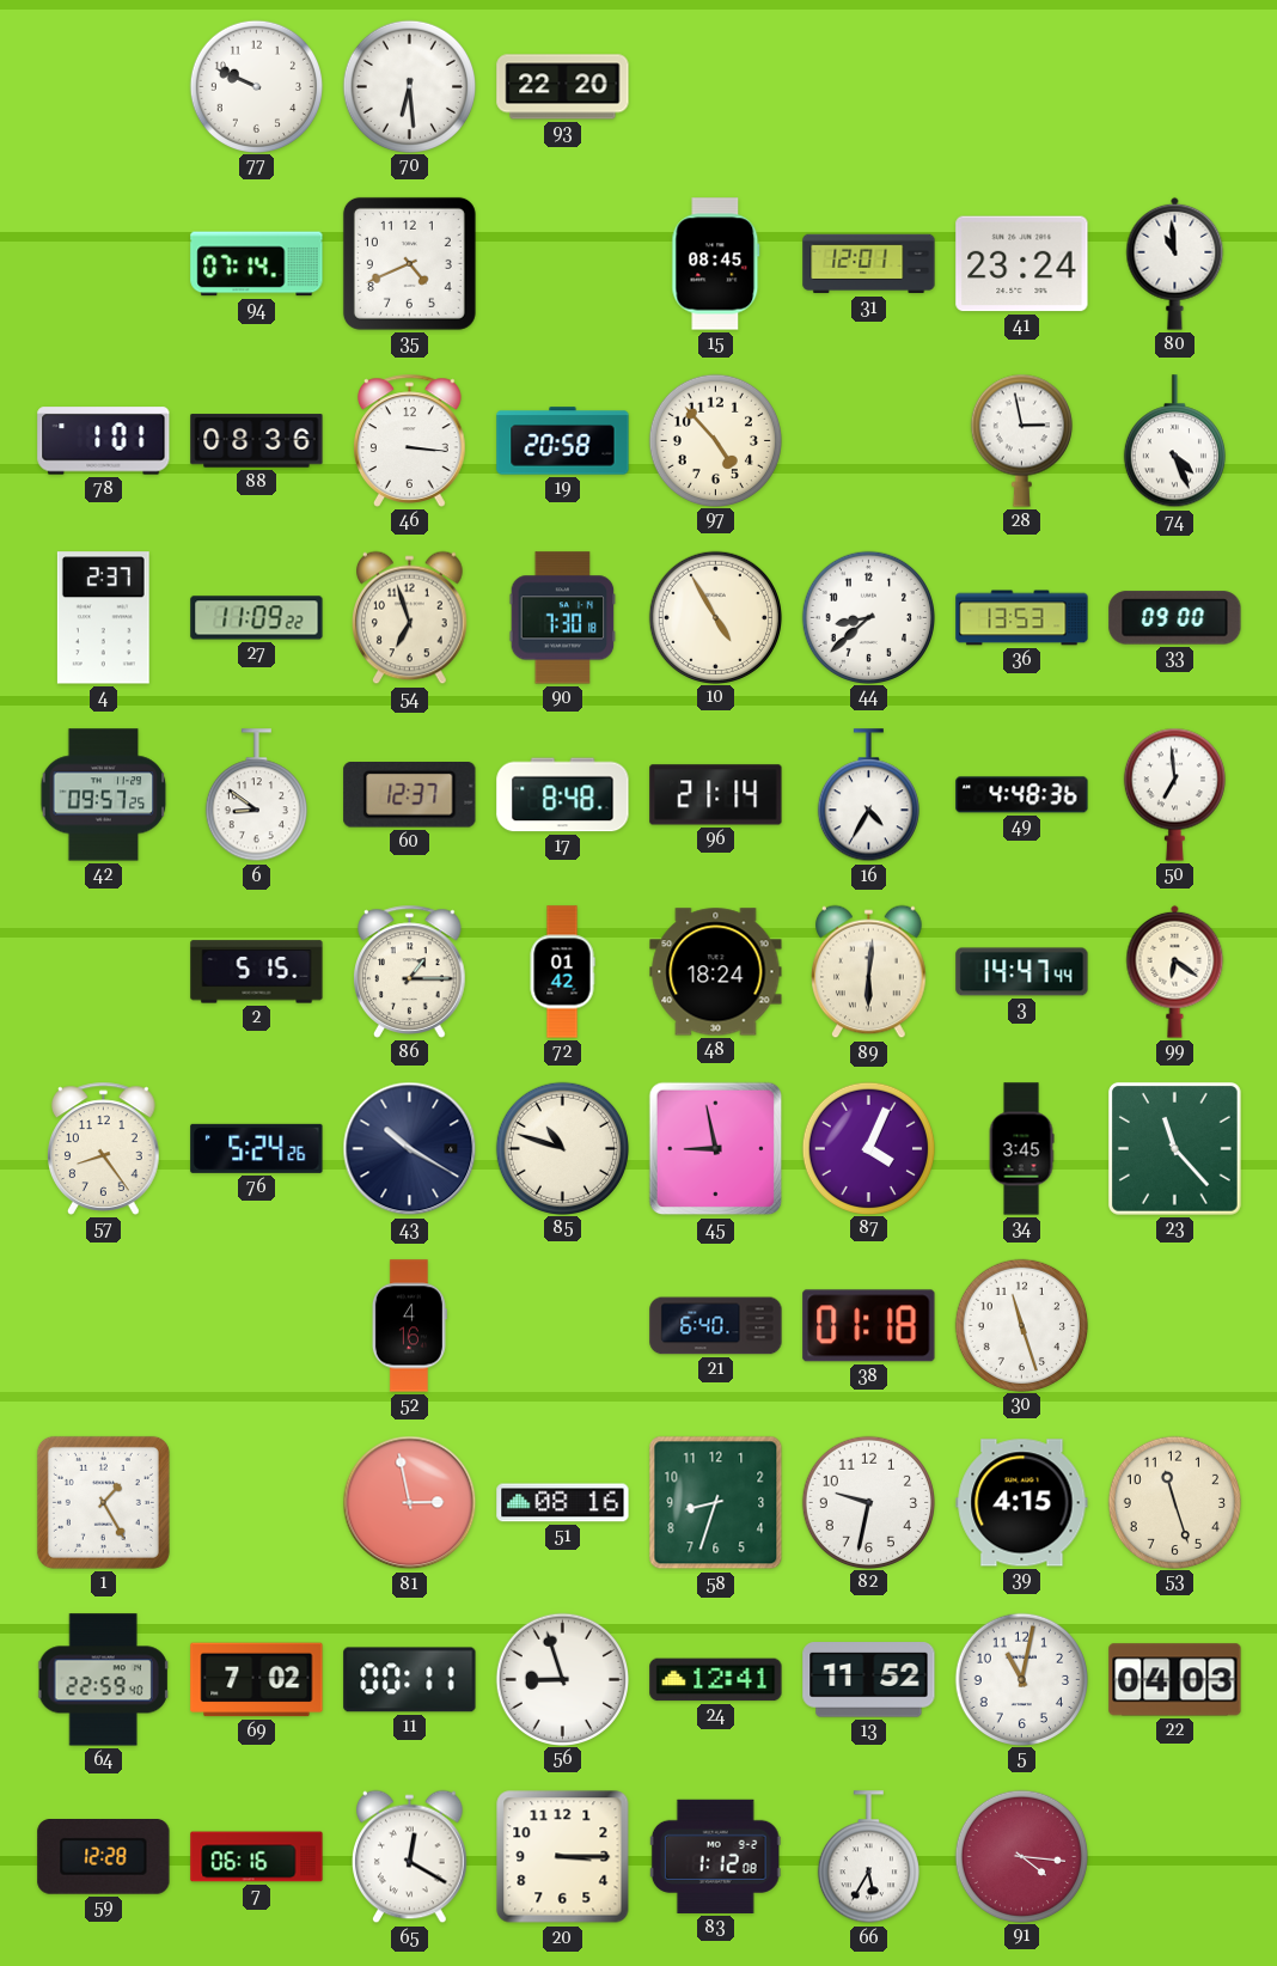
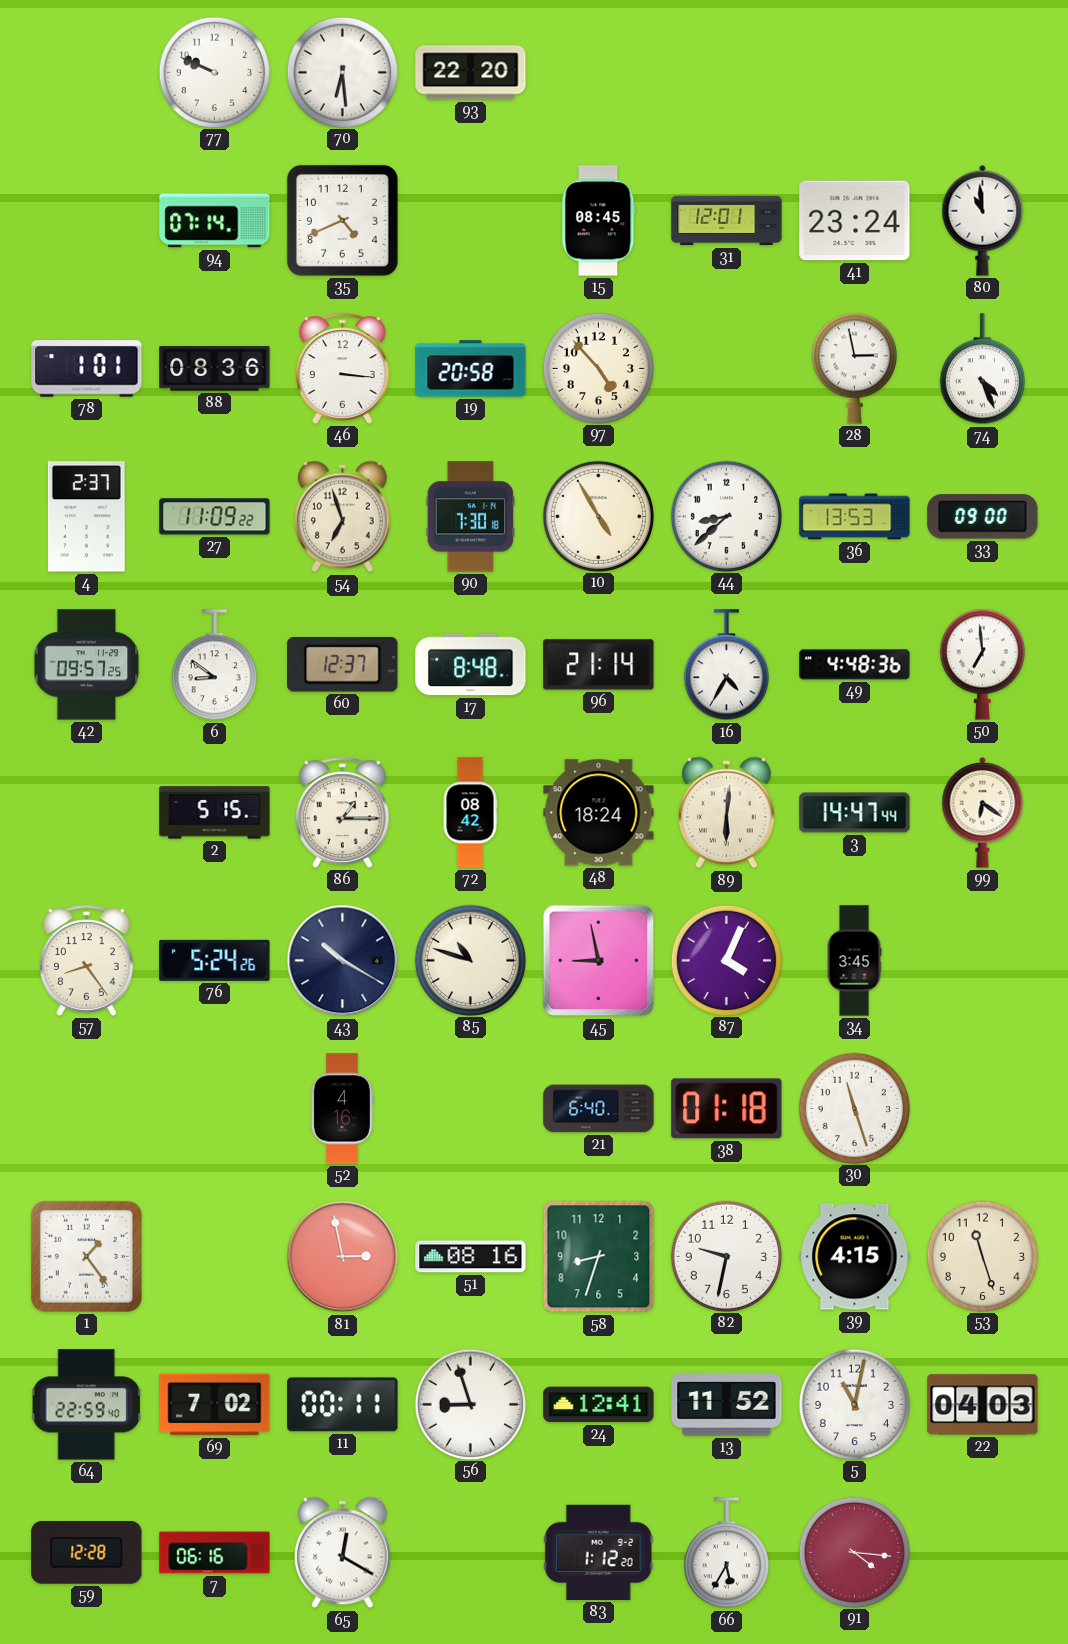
72: 01:42 -> 08:42
23: 11:23 -> none
1: 1:25 -> 1:24
20: 3:15 -> none
83: 1:12:08 -> 1:12:20
